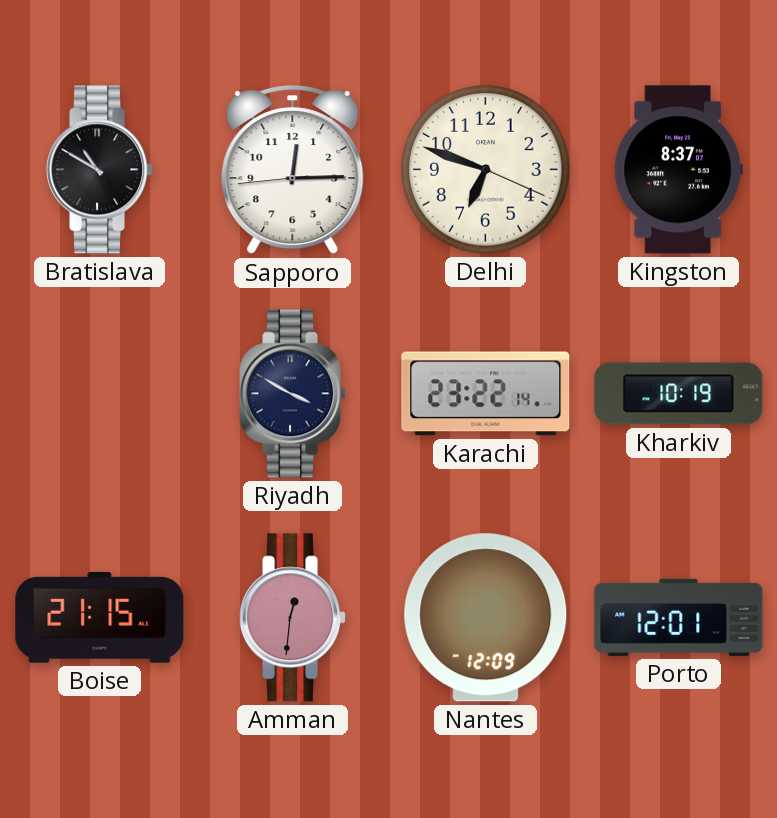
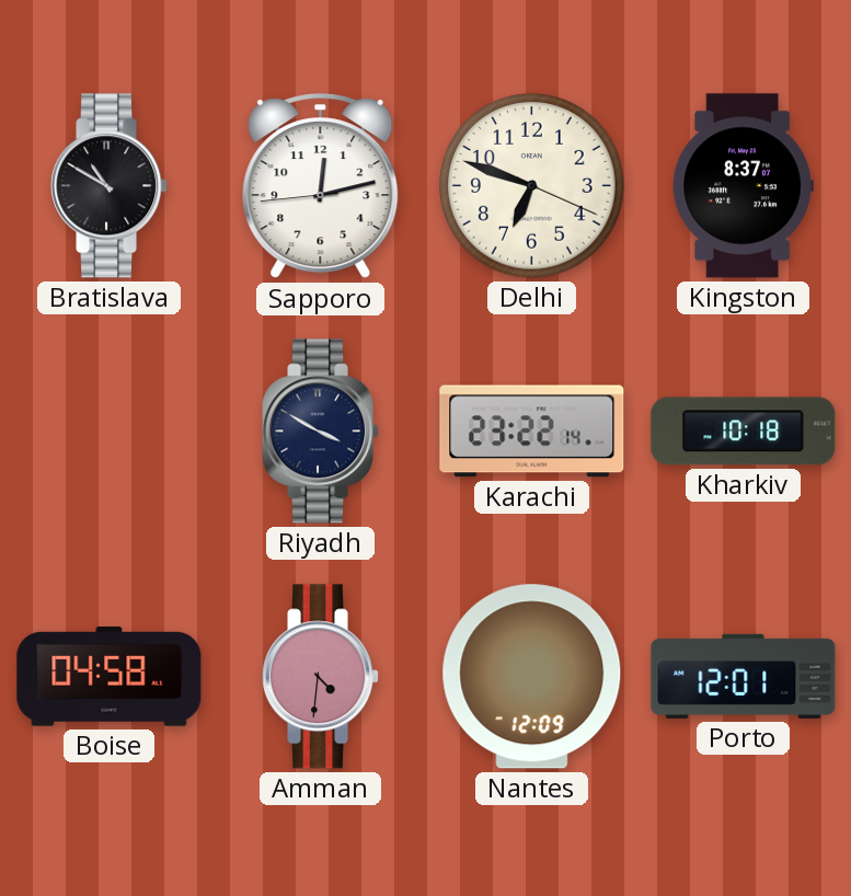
Sapporo: 12:14 -> 12:12
Kharkiv: 10:19 -> 10:18
Boise: 21:15 -> 04:58
Amman: 12:31 -> 4:31
